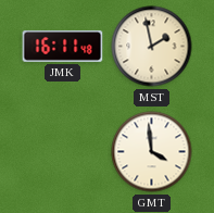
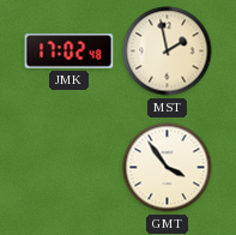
JMK: 16:11 -> 17:02
GMT: 3:59 -> 3:54
